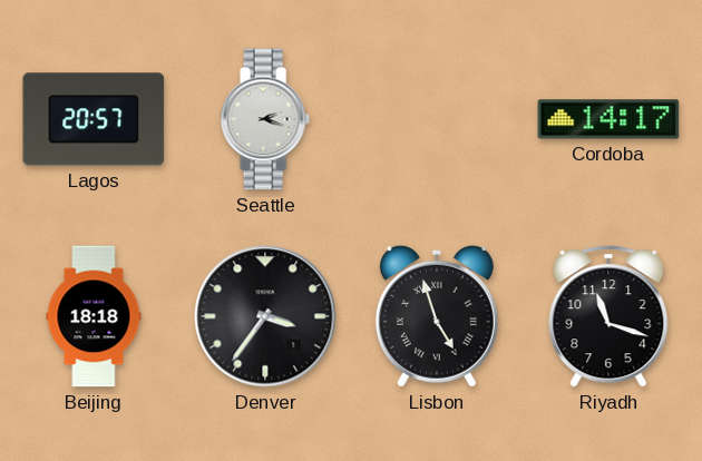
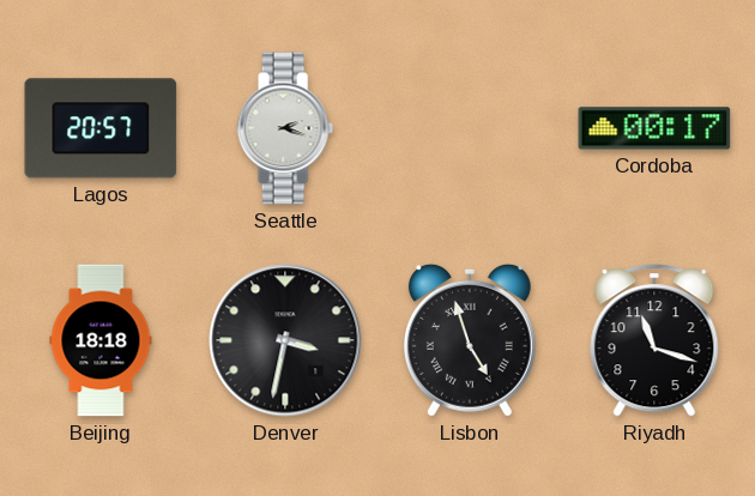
Cordoba: 14:17 -> 00:17
Denver: 3:36 -> 3:32
